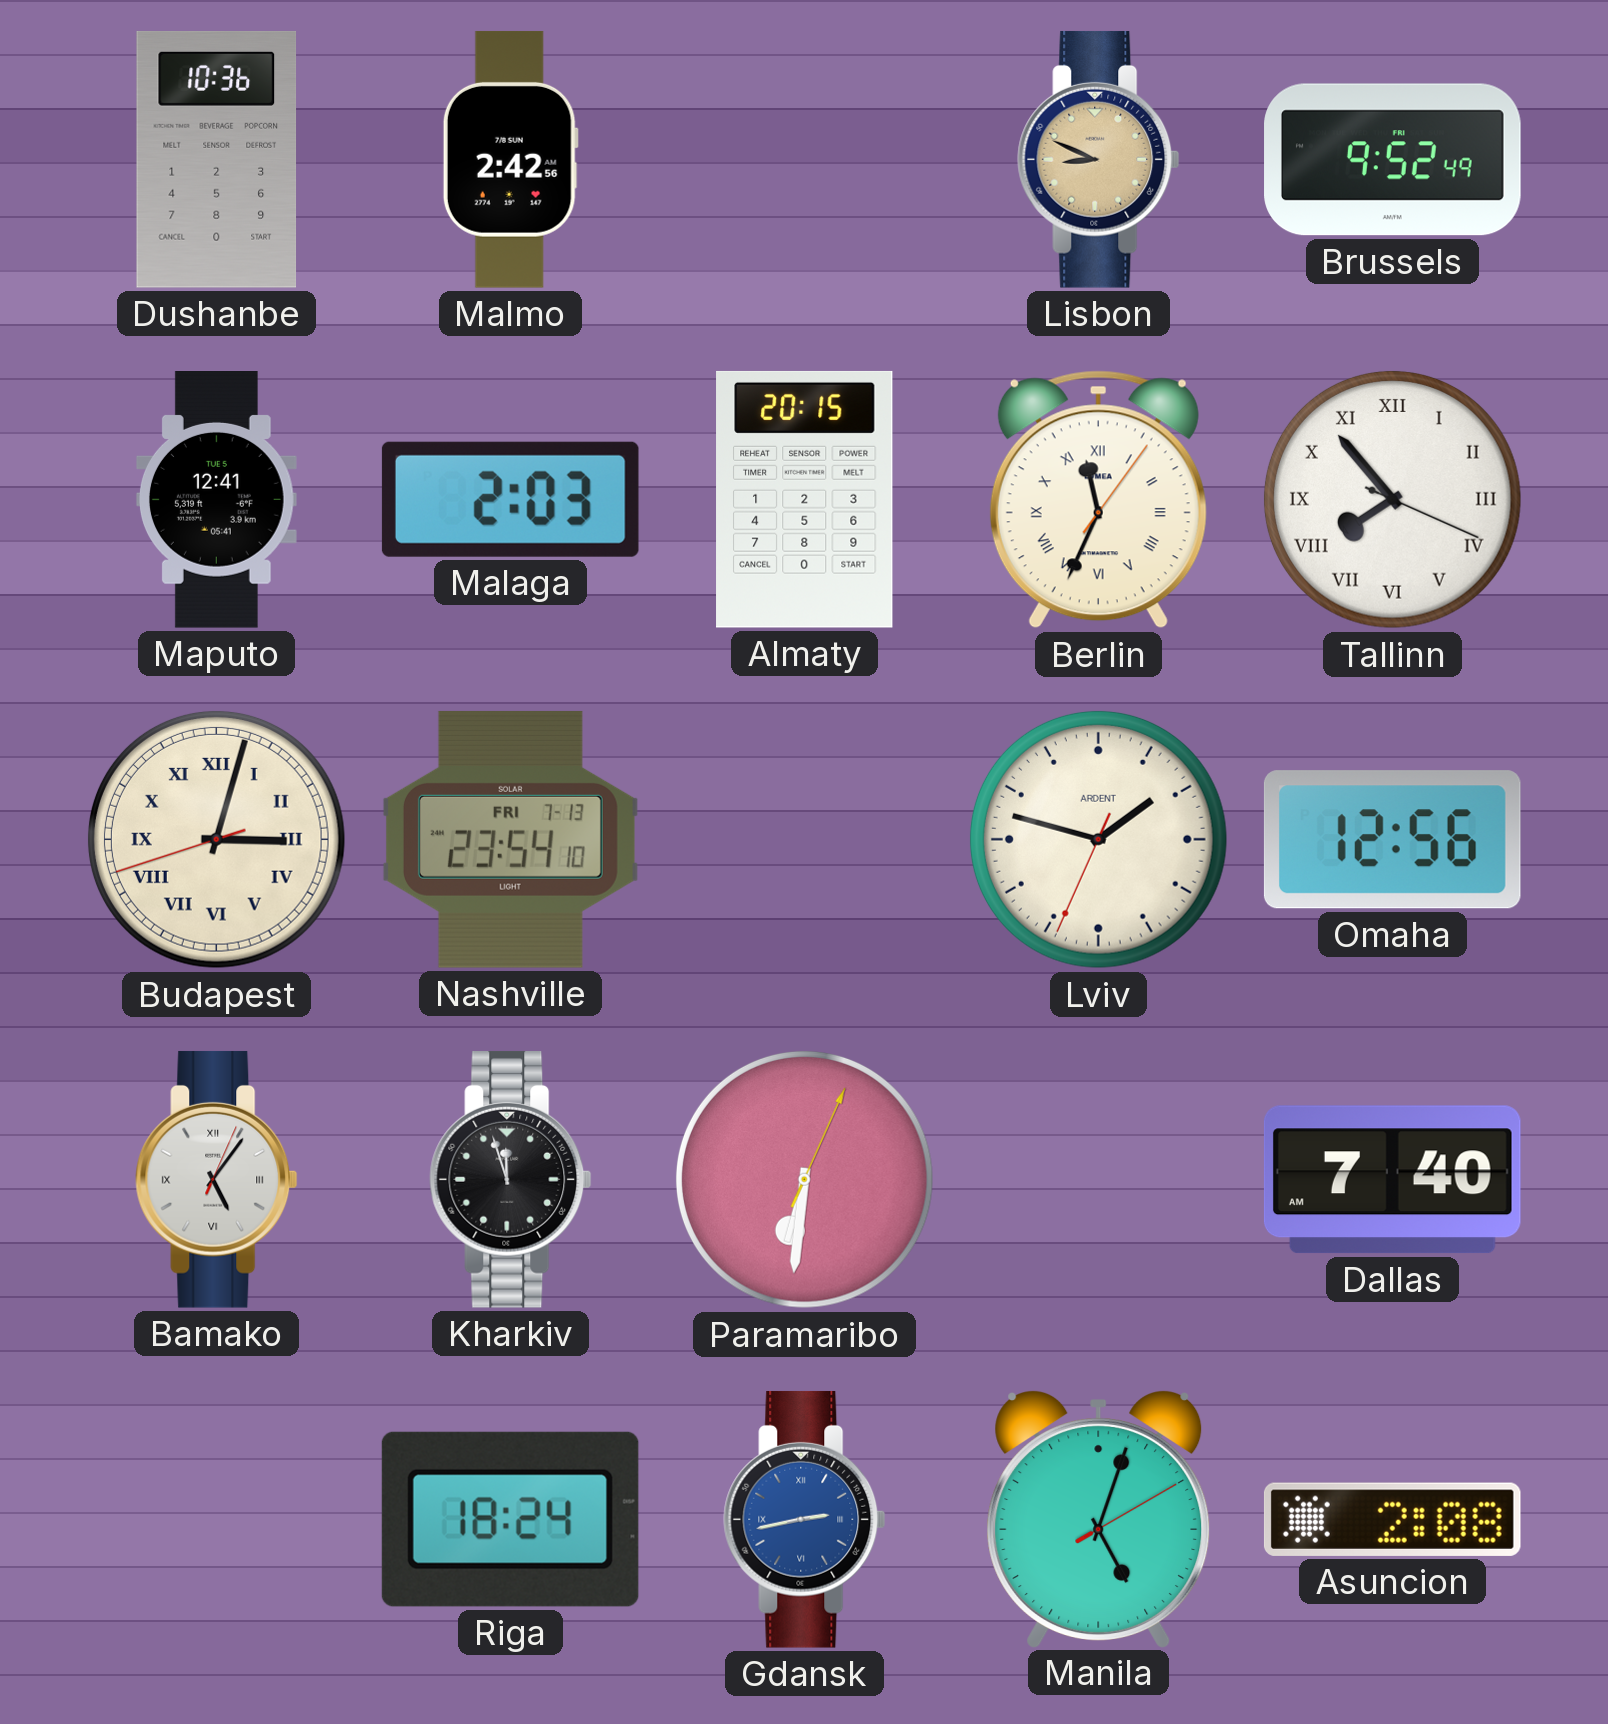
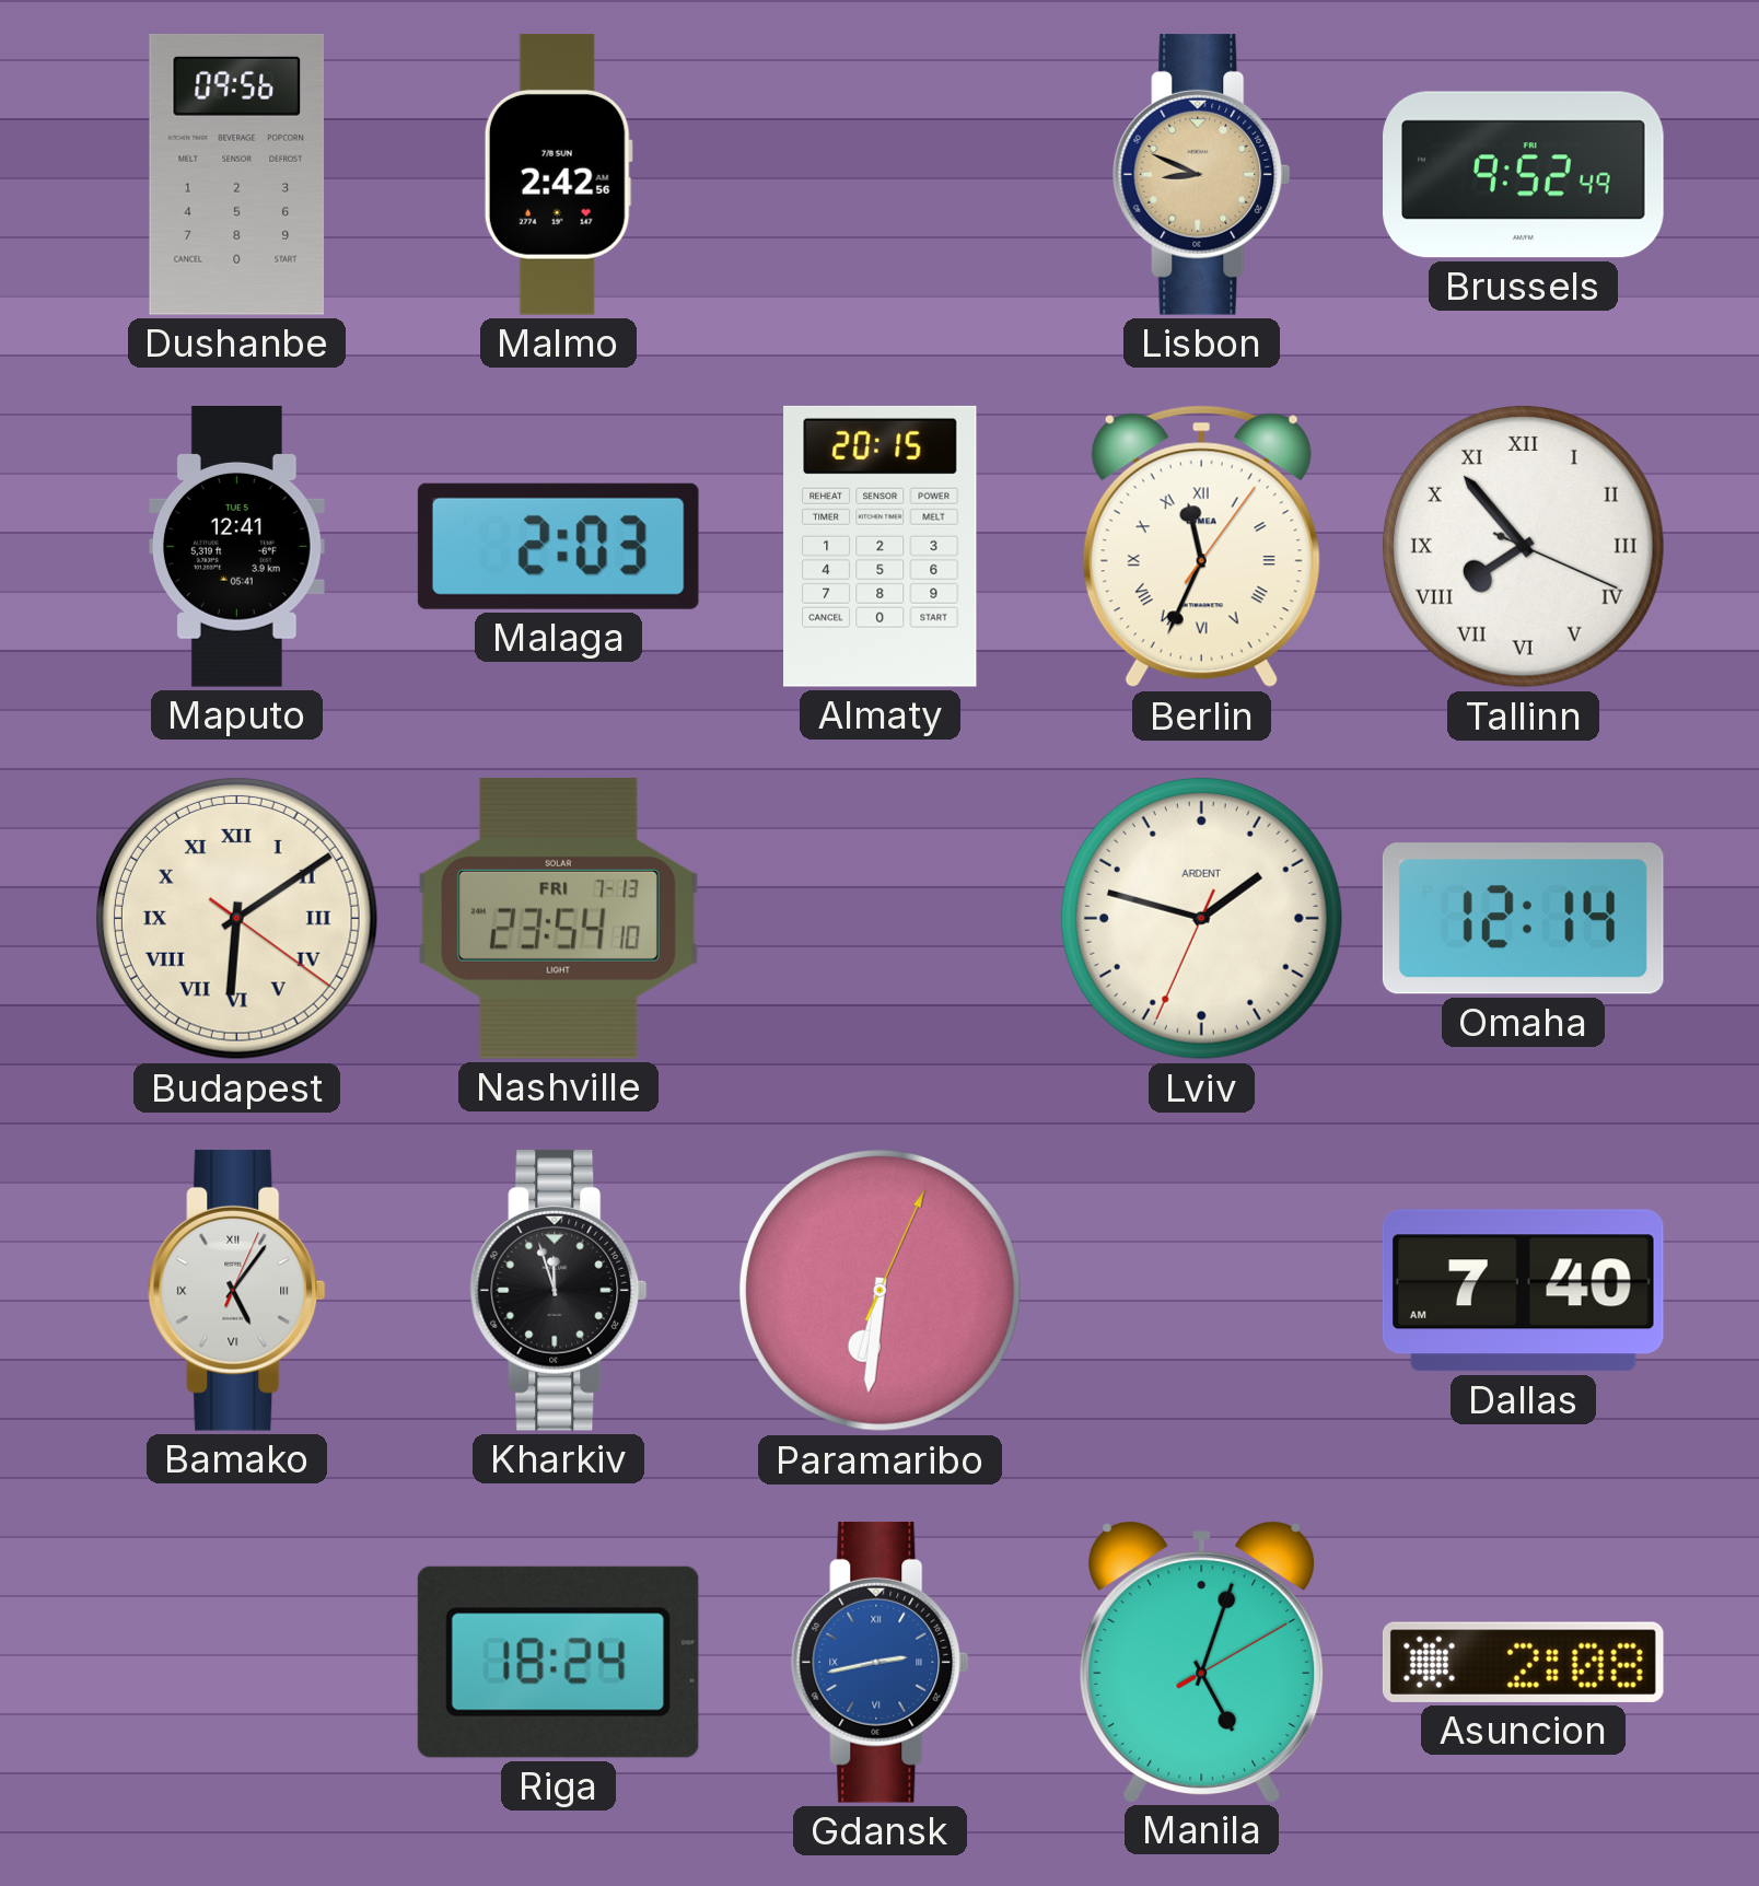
Dushanbe: 10:36 -> 09:56
Budapest: 3:02 -> 6:09
Omaha: 12:56 -> 12:14
